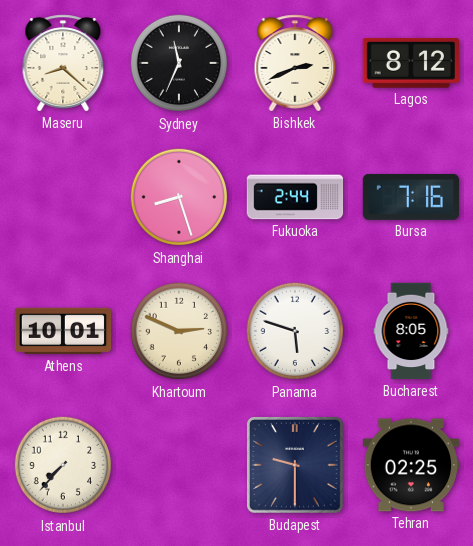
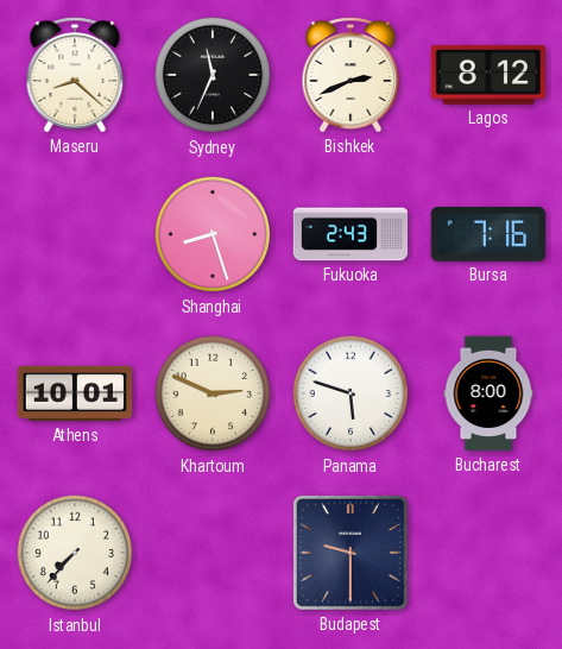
Fukuoka: 2:44 -> 2:43
Bucharest: 8:05 -> 8:00
Tehran: 02:25 -> none
